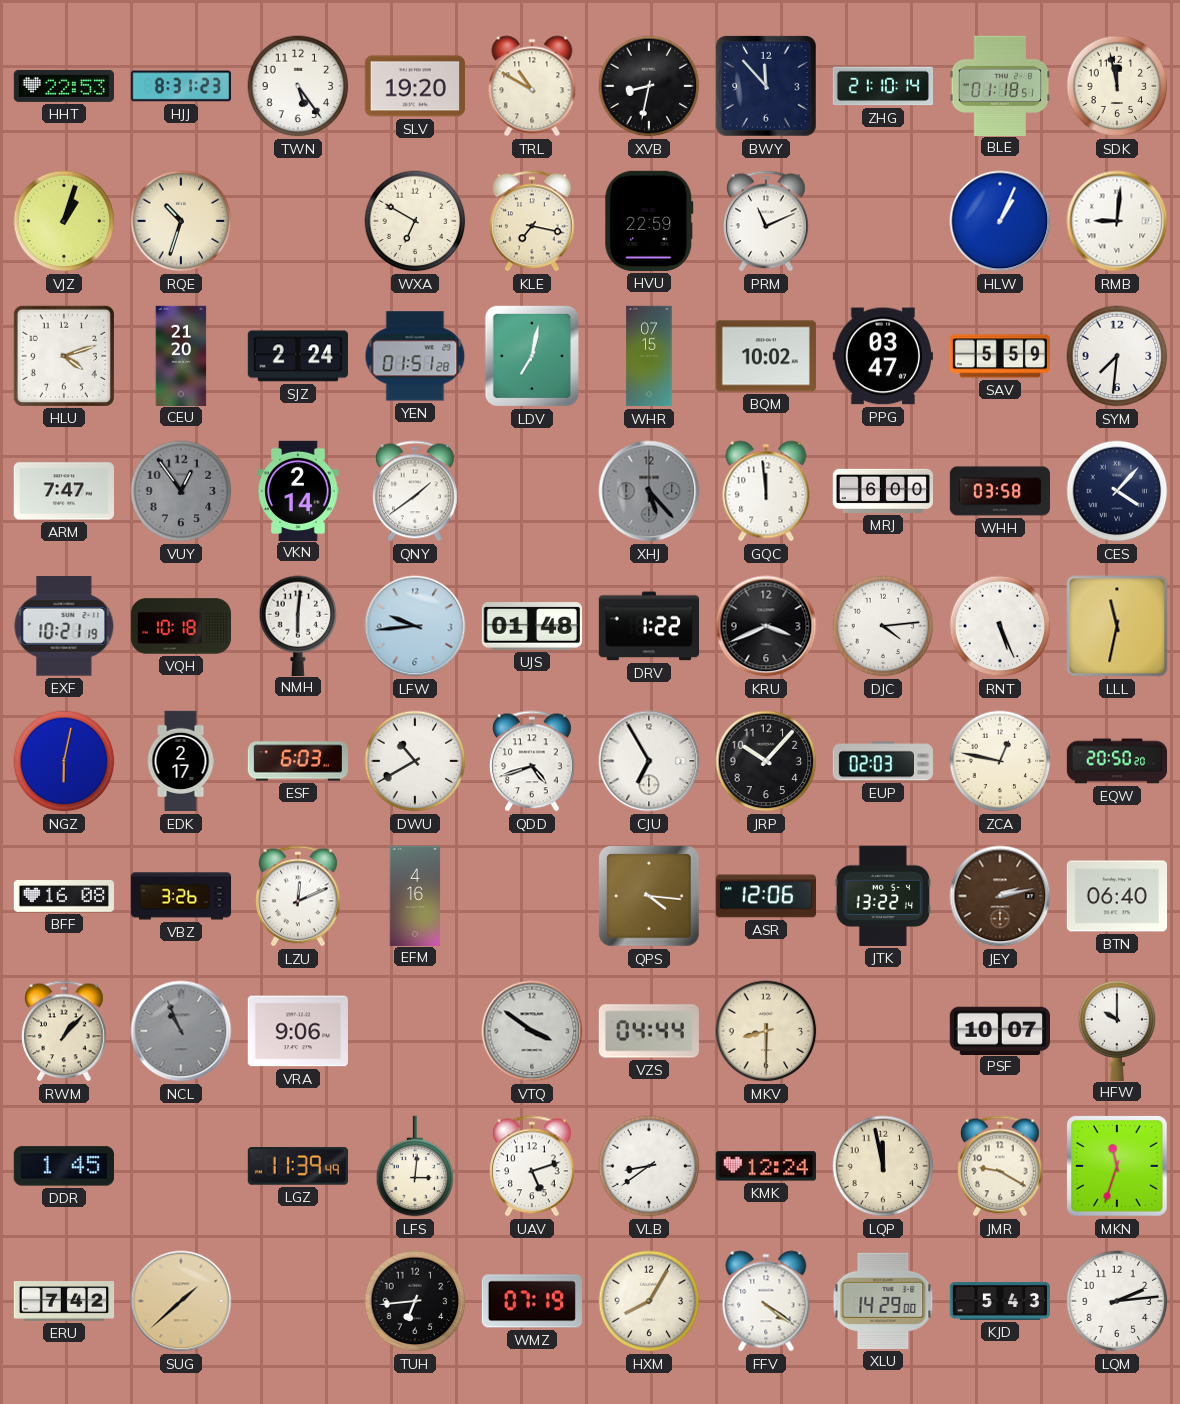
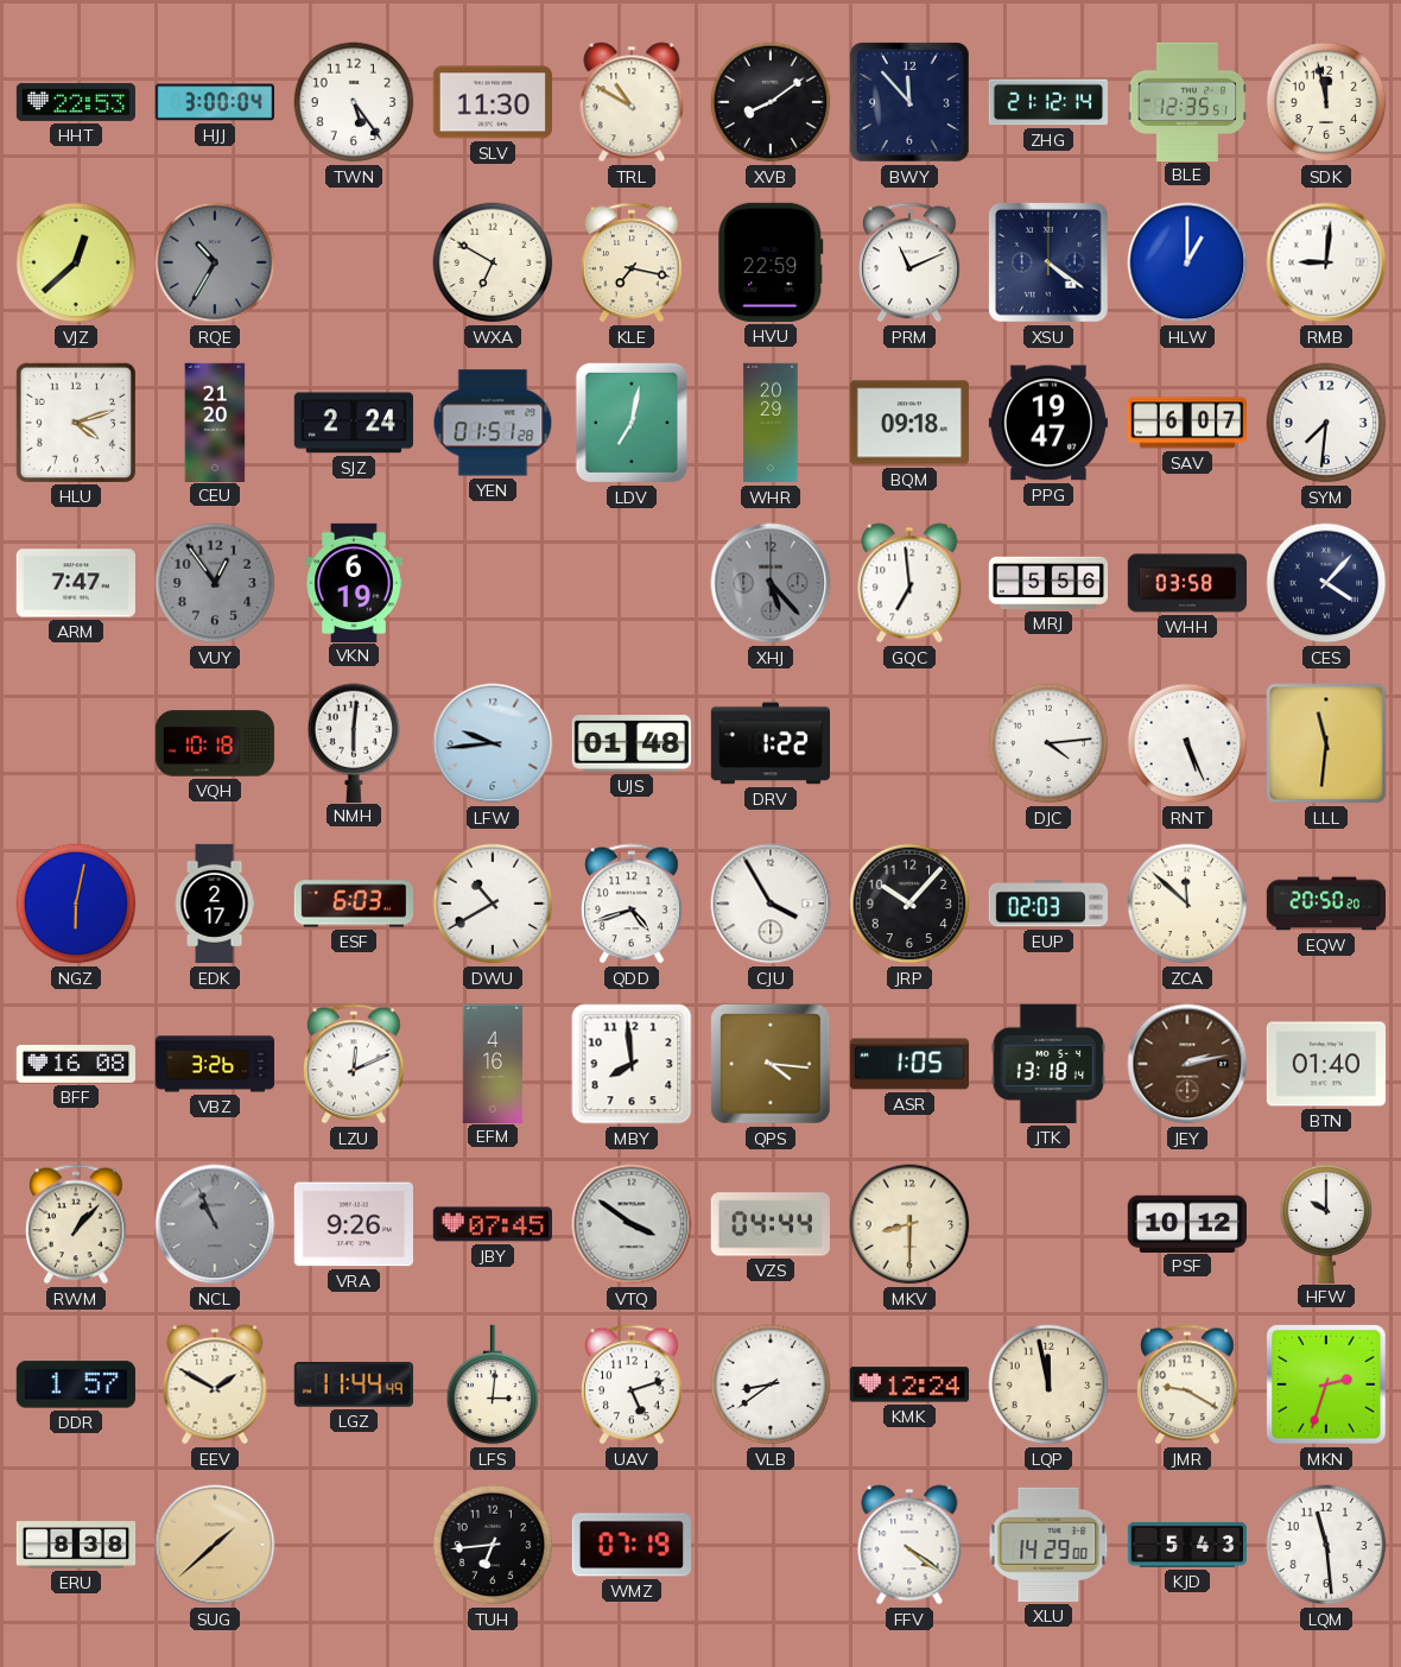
HJJ: 8:31 -> 3:00
SLV: 19:20 -> 11:30
XVB: 8:32 -> 8:09
ZHG: 21:10 -> 21:12
BLE: 01:18 -> 12:35
VJZ: 1:03 -> 12:38
RQE: 10:33 -> 10:35
RQE dial: cream -> grey
XSU: none -> 4:21
HLW: 1:04 -> 1:00
WHR: 07:15 -> 20:29
BQM: 10:02 -> 09:18
PPG: 03:47 -> 19:47
SAV: 5:59 -> 6:07
VKN: 2:14 -> 6:19
QNY: 1:39 -> none
GQC: 11:59 -> 6:59
MRJ: 6:00 -> 5:56
EXF: 10:21 -> none
KRU: 3:41 -> none
LLL: 11:32 -> 11:31
CJU: 6:55 -> 3:55
ZCA: 12:47 -> 11:52
MBY: none -> 7:59
ASR: 12:06 -> 1:05
JTK: 13:22 -> 13:18
BTN: 06:40 -> 01:40
VRA: 9:06 -> 9:26
JBY: none -> 07:45
PSF: 10:07 -> 10:12
DDR: 1:45 -> 1:57
EEV: none -> 1:50
LGZ: 11:39 -> 11:44
MKN: 11:33 -> 2:33
ERU: 7:42 -> 8:38
HXM: 8:05 -> none
LQM: 2:14 -> 11:29
